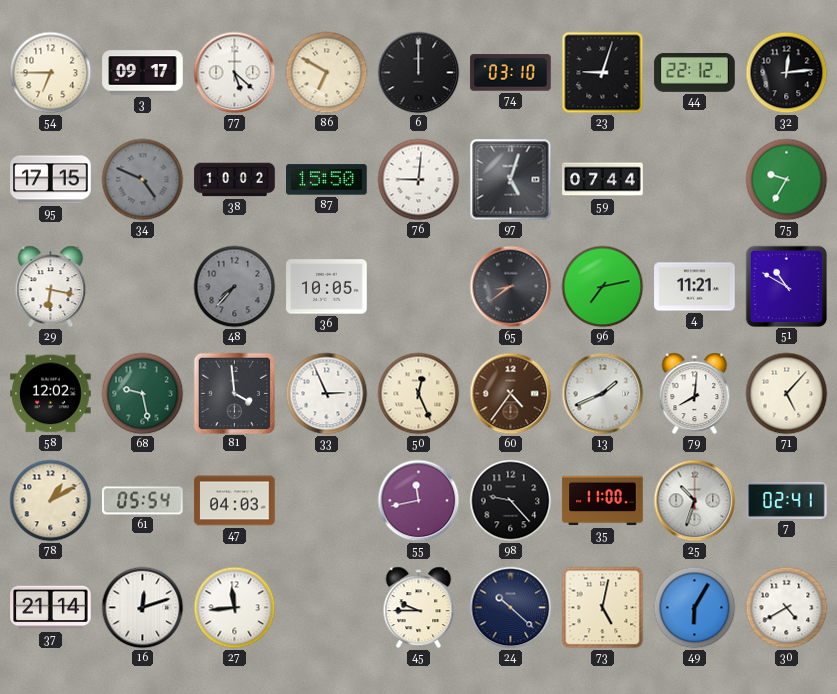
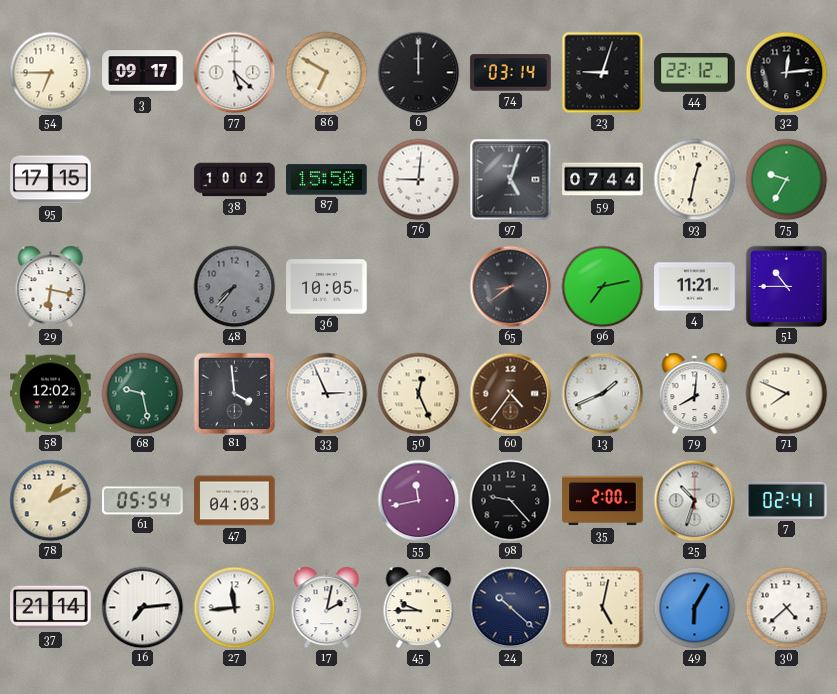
74: 03:10 -> 03:14
34: 4:49 -> none
93: none -> 12:32
51: 10:50 -> 10:45
71: 5:07 -> 7:49
35: 11:00 -> 2:00
16: 12:12 -> 7:14
17: none -> 2:02
30: 4:40 -> 4:38
